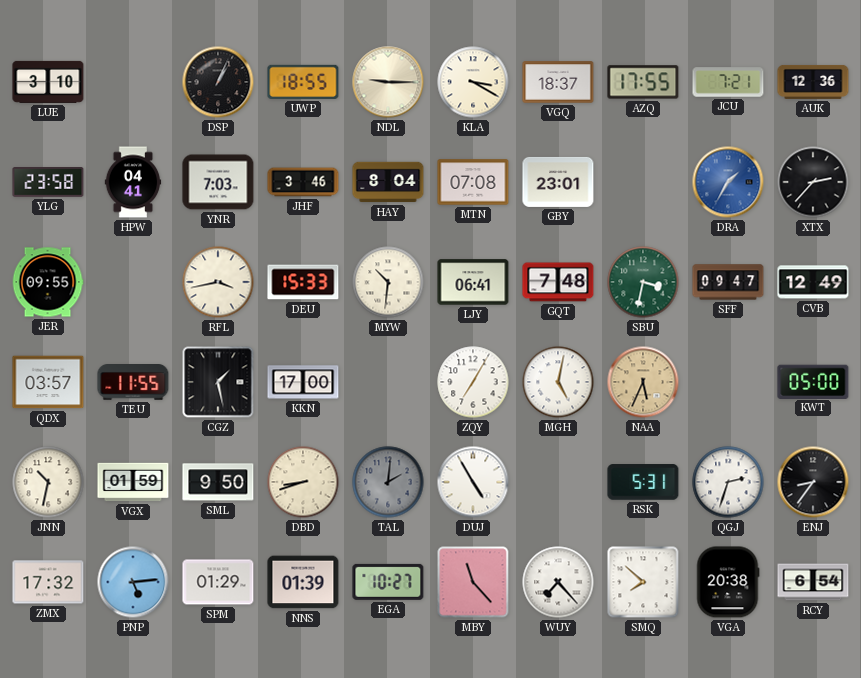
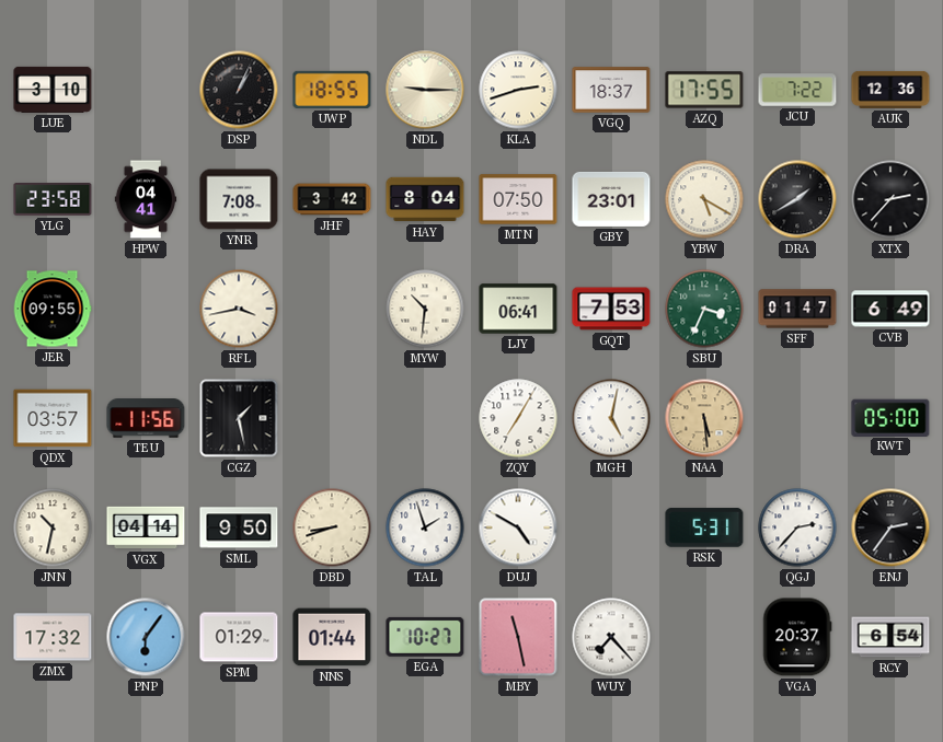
KLA: 3:20 -> 2:42
JCU: 7:21 -> 7:22
YNR: 7:03 -> 7:08
JHF: 3:46 -> 3:42
MTN: 07:08 -> 07:50
YBW: none -> 5:20
DRA: 1:35 -> 1:40
DRA dial: blue -> black
DEU: 15:33 -> none
GQT: 7:48 -> 7:53
SBU: 3:32 -> 3:34
SFF: 09:47 -> 01:47
CVB: 12:49 -> 6:49
TEU: 11:55 -> 11:56
KKN: 17:00 -> none
NAA: 5:34 -> 5:29
VGX: 01:59 -> 04:14
TAL: 2:01 -> 1:57
TAL dial: grey -> white
DUJ: 4:55 -> 4:50
QGJ: 2:33 -> 2:37
ENJ: 8:36 -> 2:36
PNP: 5:14 -> 6:06
NNS: 01:39 -> 01:44
MBY: 11:23 -> 11:28
SMQ: 7:52 -> none
VGA: 20:38 -> 20:37
